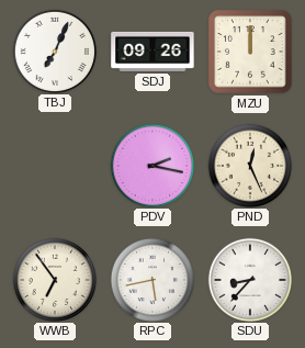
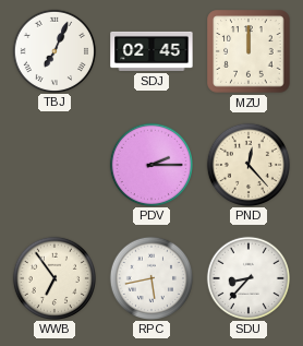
SDJ: 09:26 -> 02:45
PDV: 2:17 -> 2:15
PND: 12:26 -> 12:23
